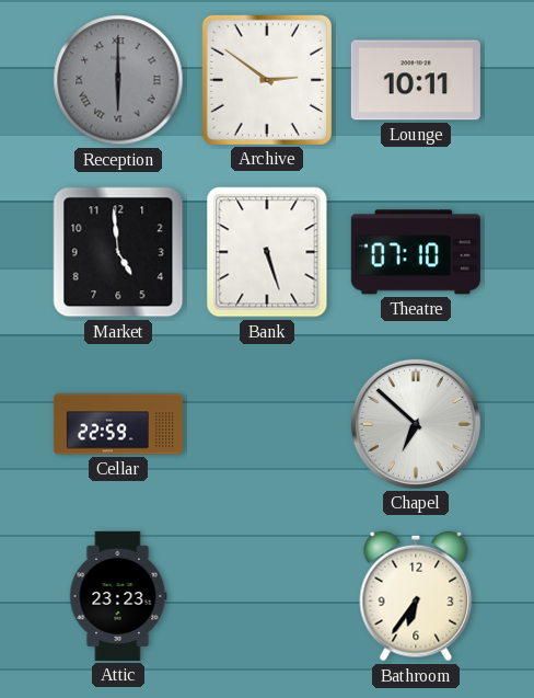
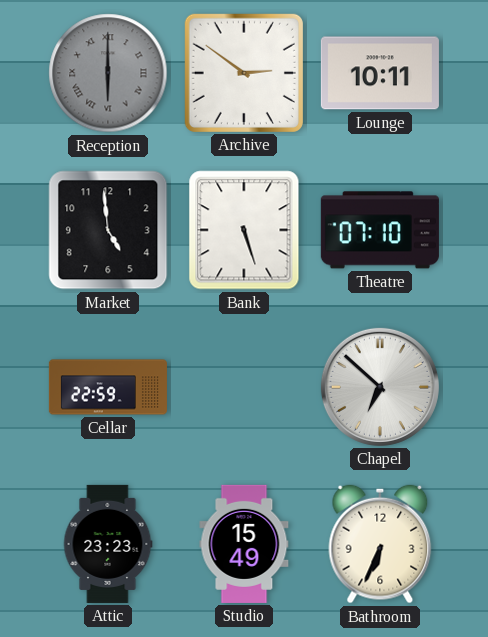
Studio: none -> 15:49
Bathroom: 6:36 -> 6:34
